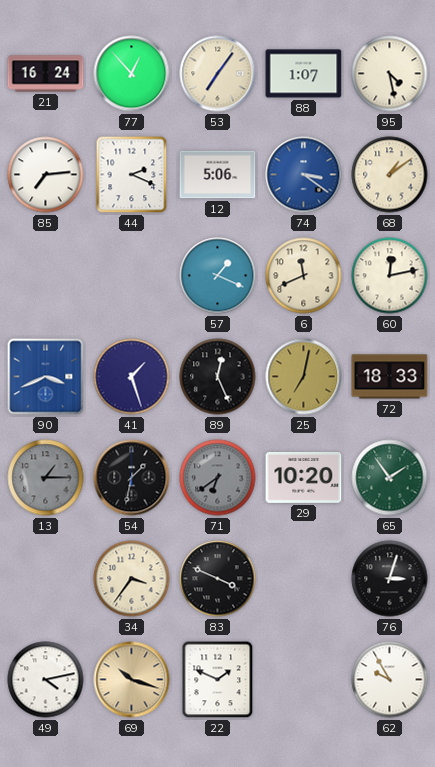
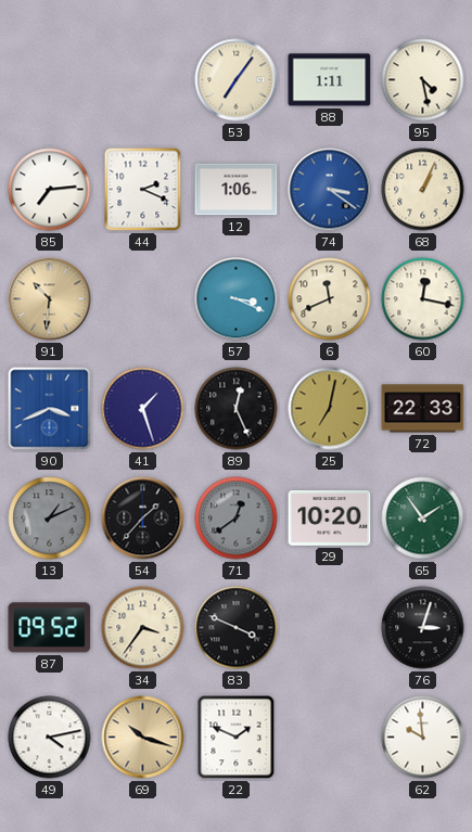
21: 16:24 -> none
77: 12:53 -> none
88: 1:07 -> 1:11
12: 5:06 -> 1:06
68: 1:09 -> 1:04
91: none -> 10:31
57: 1:19 -> 3:19
60: 12:13 -> 12:17
72: 18:33 -> 22:33
13: 1:15 -> 1:11
54: 1:32 -> 1:37
71: 6:39 -> 12:39
87: none -> 09:52
62: 9:55 -> 9:59
